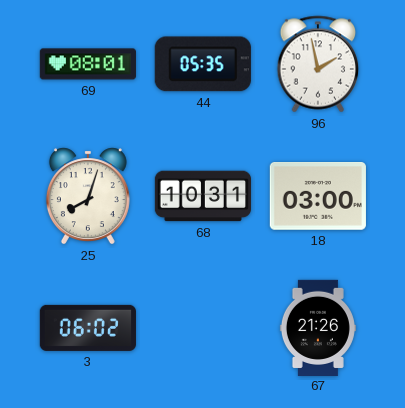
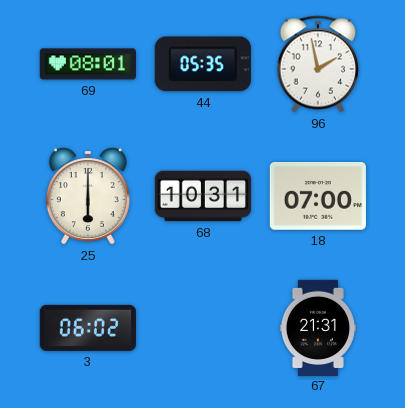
25: 8:03 -> 6:00
18: 03:00 -> 07:00
67: 21:26 -> 21:31
